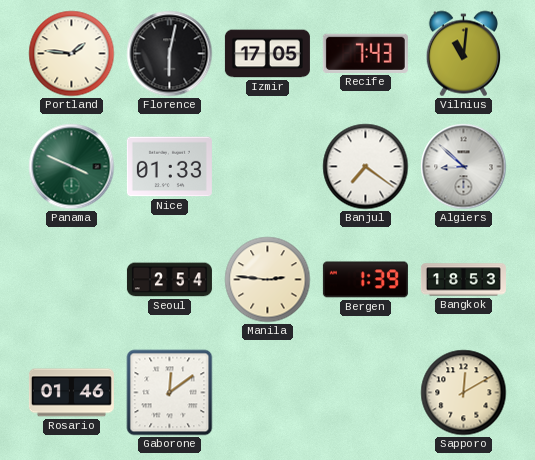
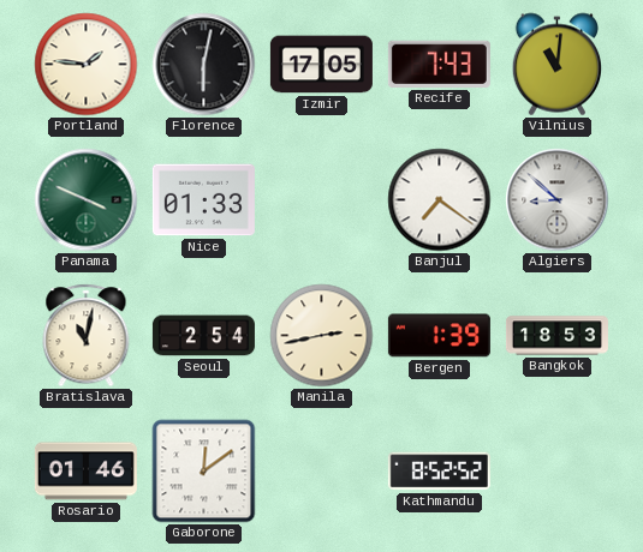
Bratislava: none -> 11:02
Manila: 2:46 -> 2:43
Kathmandu: none -> 8:52
Sapporo: 12:10 -> none
